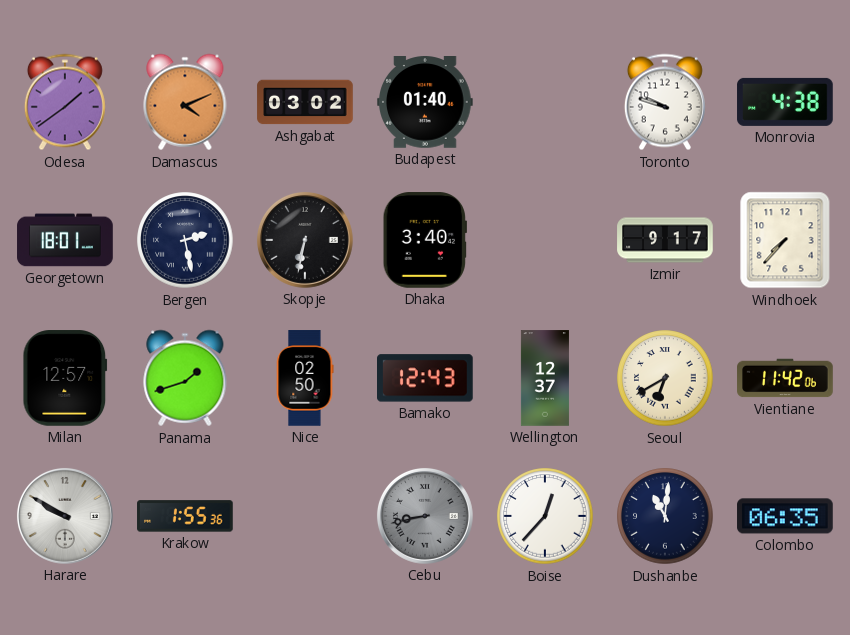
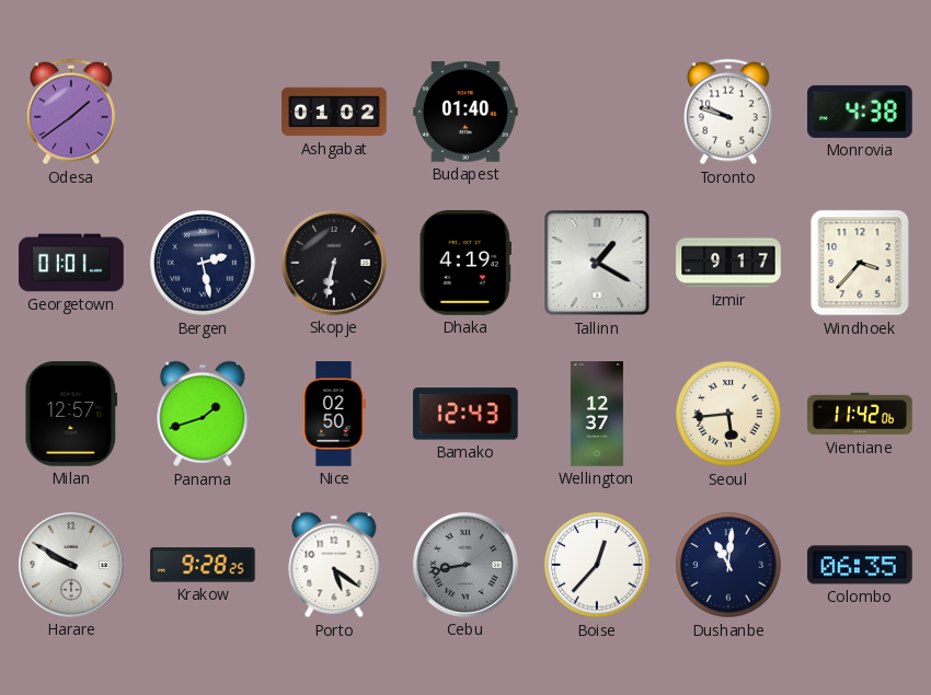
Damascus: 4:11 -> none
Ashgabat: 03:02 -> 01:02
Georgetown: 18:01 -> 01:01
Dhaka: 3:40 -> 4:19
Tallinn: none -> 1:20
Windhoek: 7:37 -> 3:37
Seoul: 6:40 -> 5:44
Krakow: 1:55 -> 9:28
Porto: none -> 5:21
